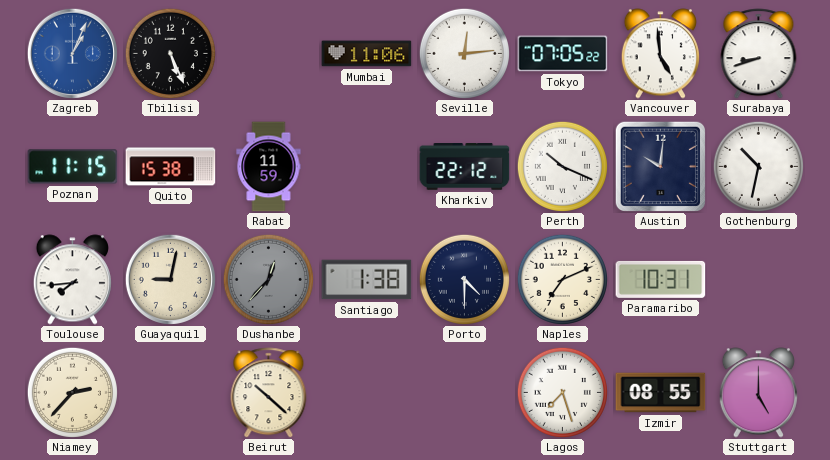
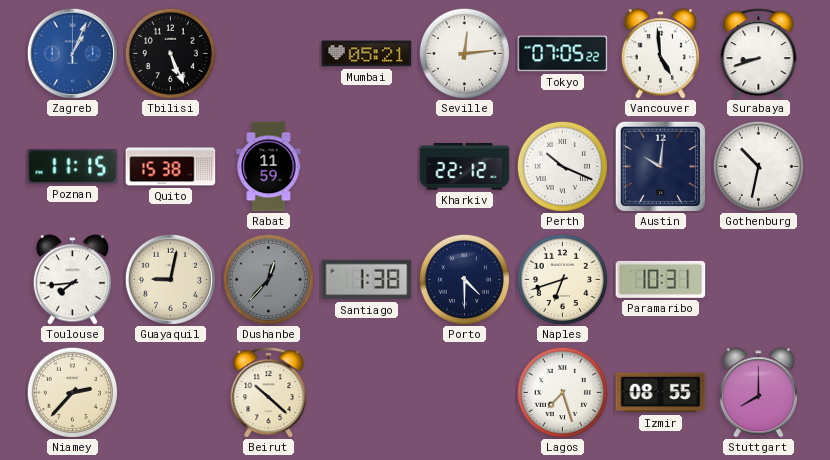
Mumbai: 11:06 -> 05:21
Naples: 7:11 -> 6:42
Stuttgart: 5:00 -> 8:00
